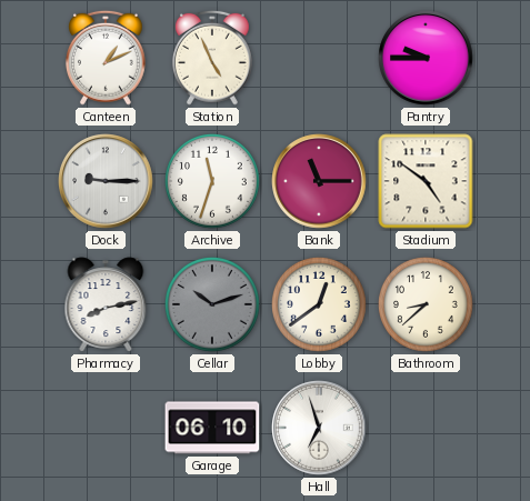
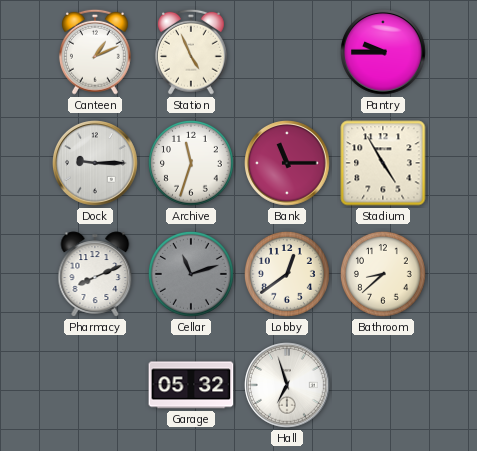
Stadium: 4:51 -> 4:55
Pharmacy: 8:13 -> 8:11
Cellar: 10:12 -> 11:12
Garage: 06:10 -> 05:32
